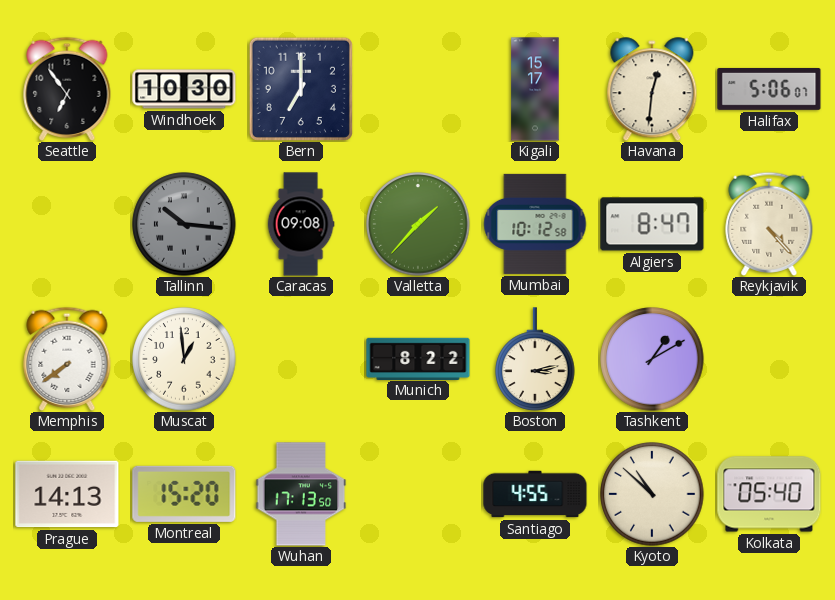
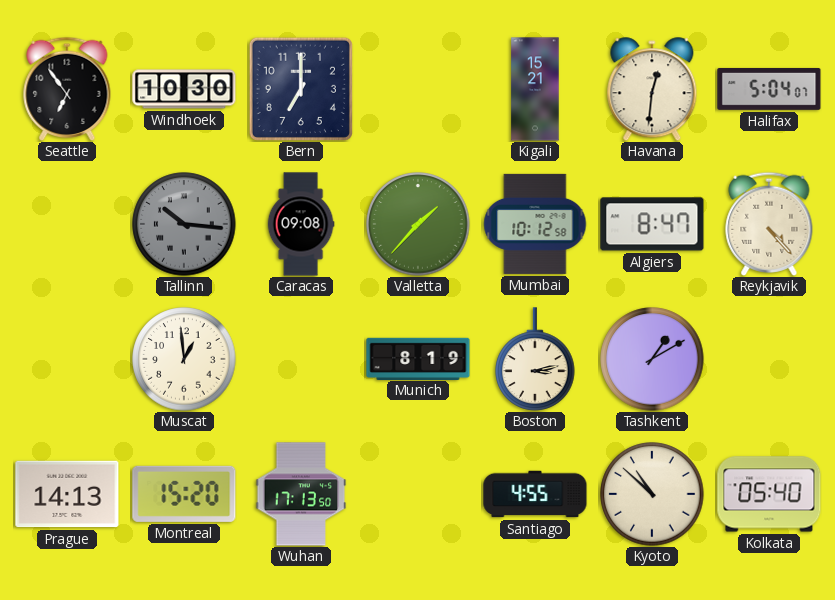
Kigali: 15:17 -> 15:21
Halifax: 5:06 -> 5:04
Memphis: 7:39 -> none
Munich: 8:22 -> 8:19
